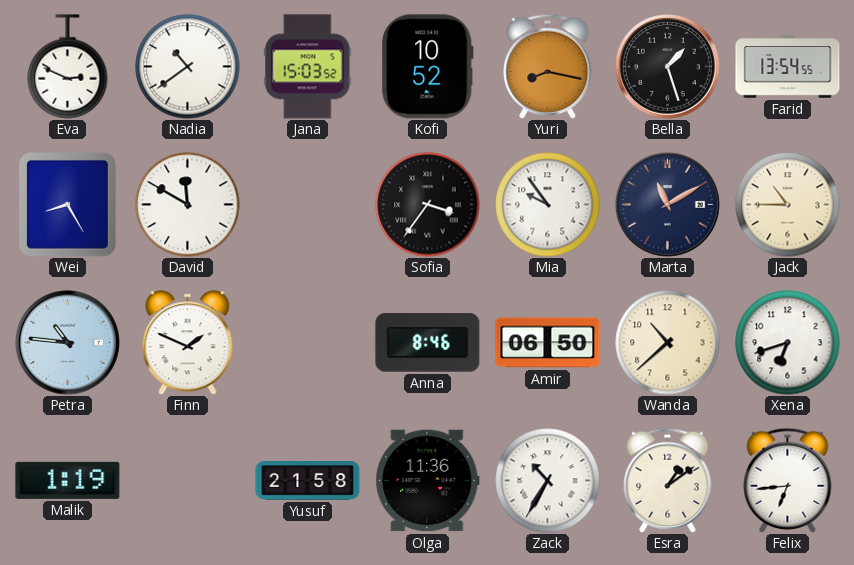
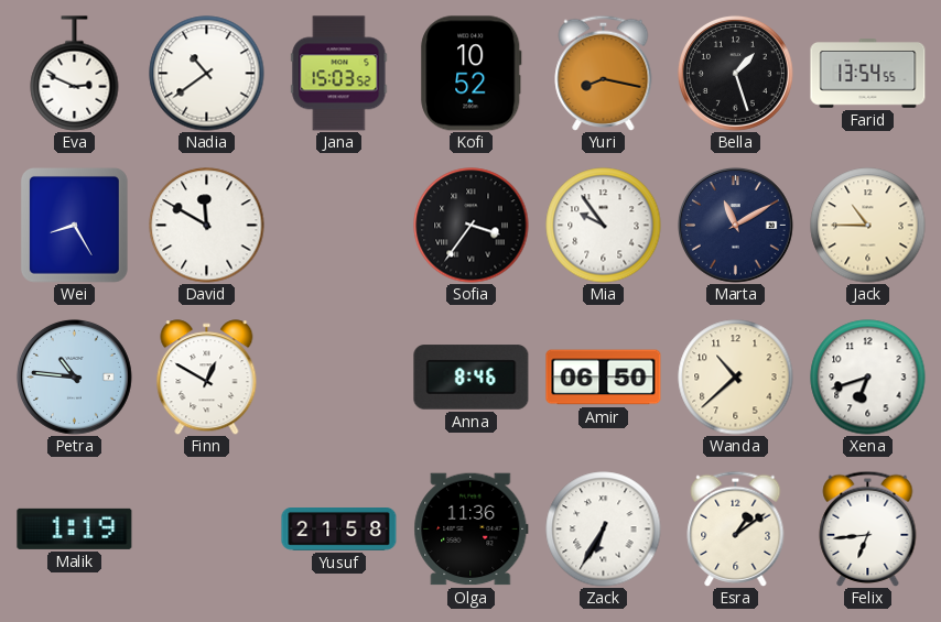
Finn: 1:49 -> 12:50
Zack: 10:35 -> 6:35
